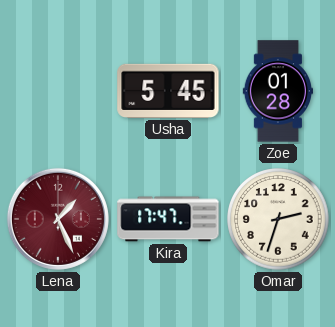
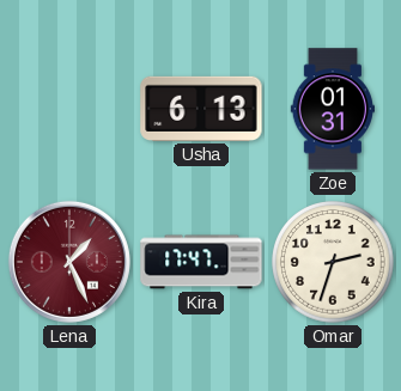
Usha: 5:45 -> 6:13
Zoe: 01:28 -> 01:31
